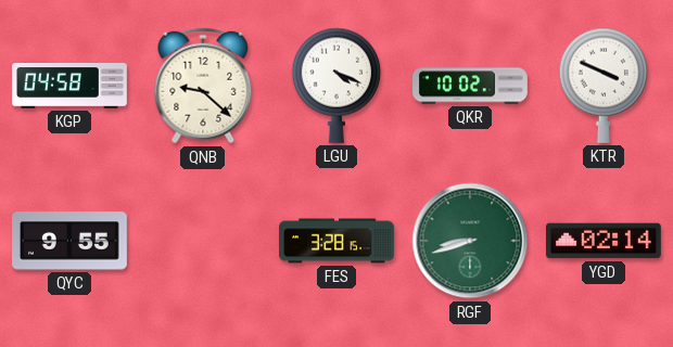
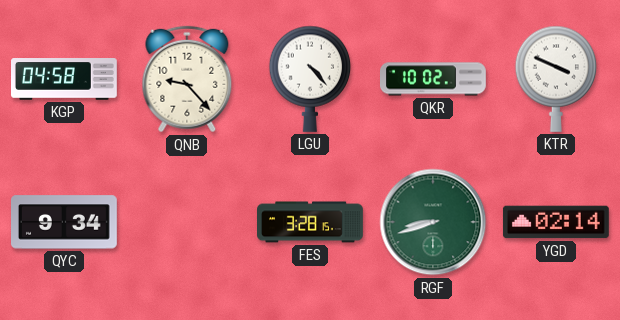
QNB: 9:22 -> 9:23
LGU: 4:19 -> 4:23
QYC: 9:55 -> 9:34
